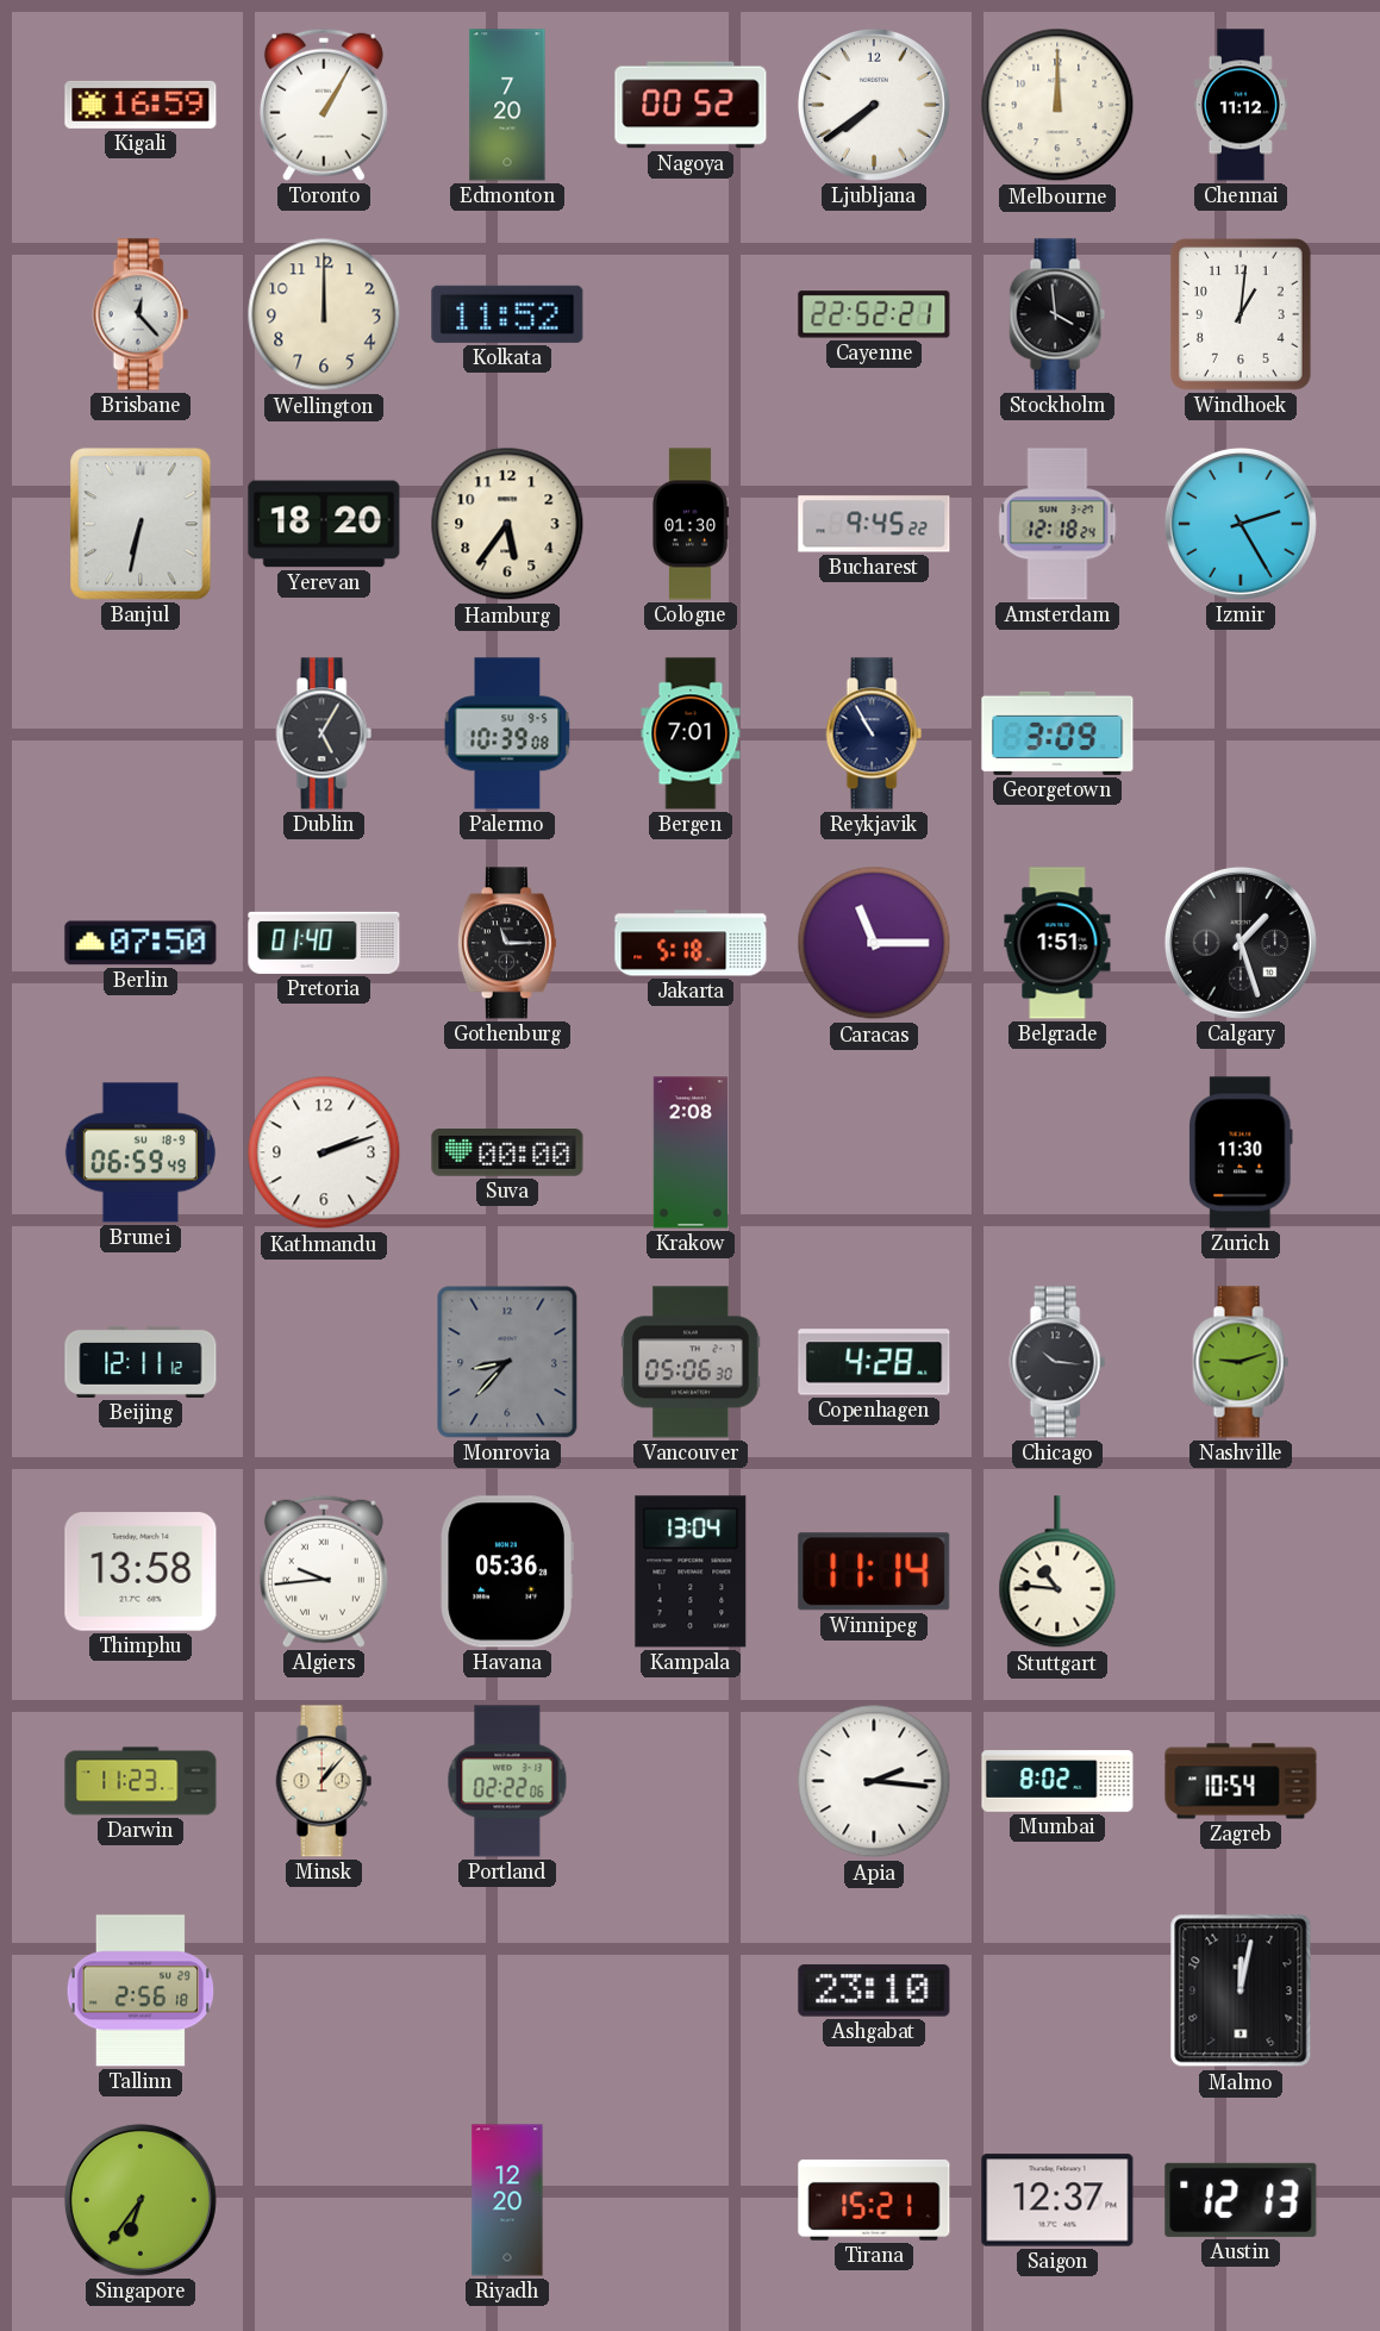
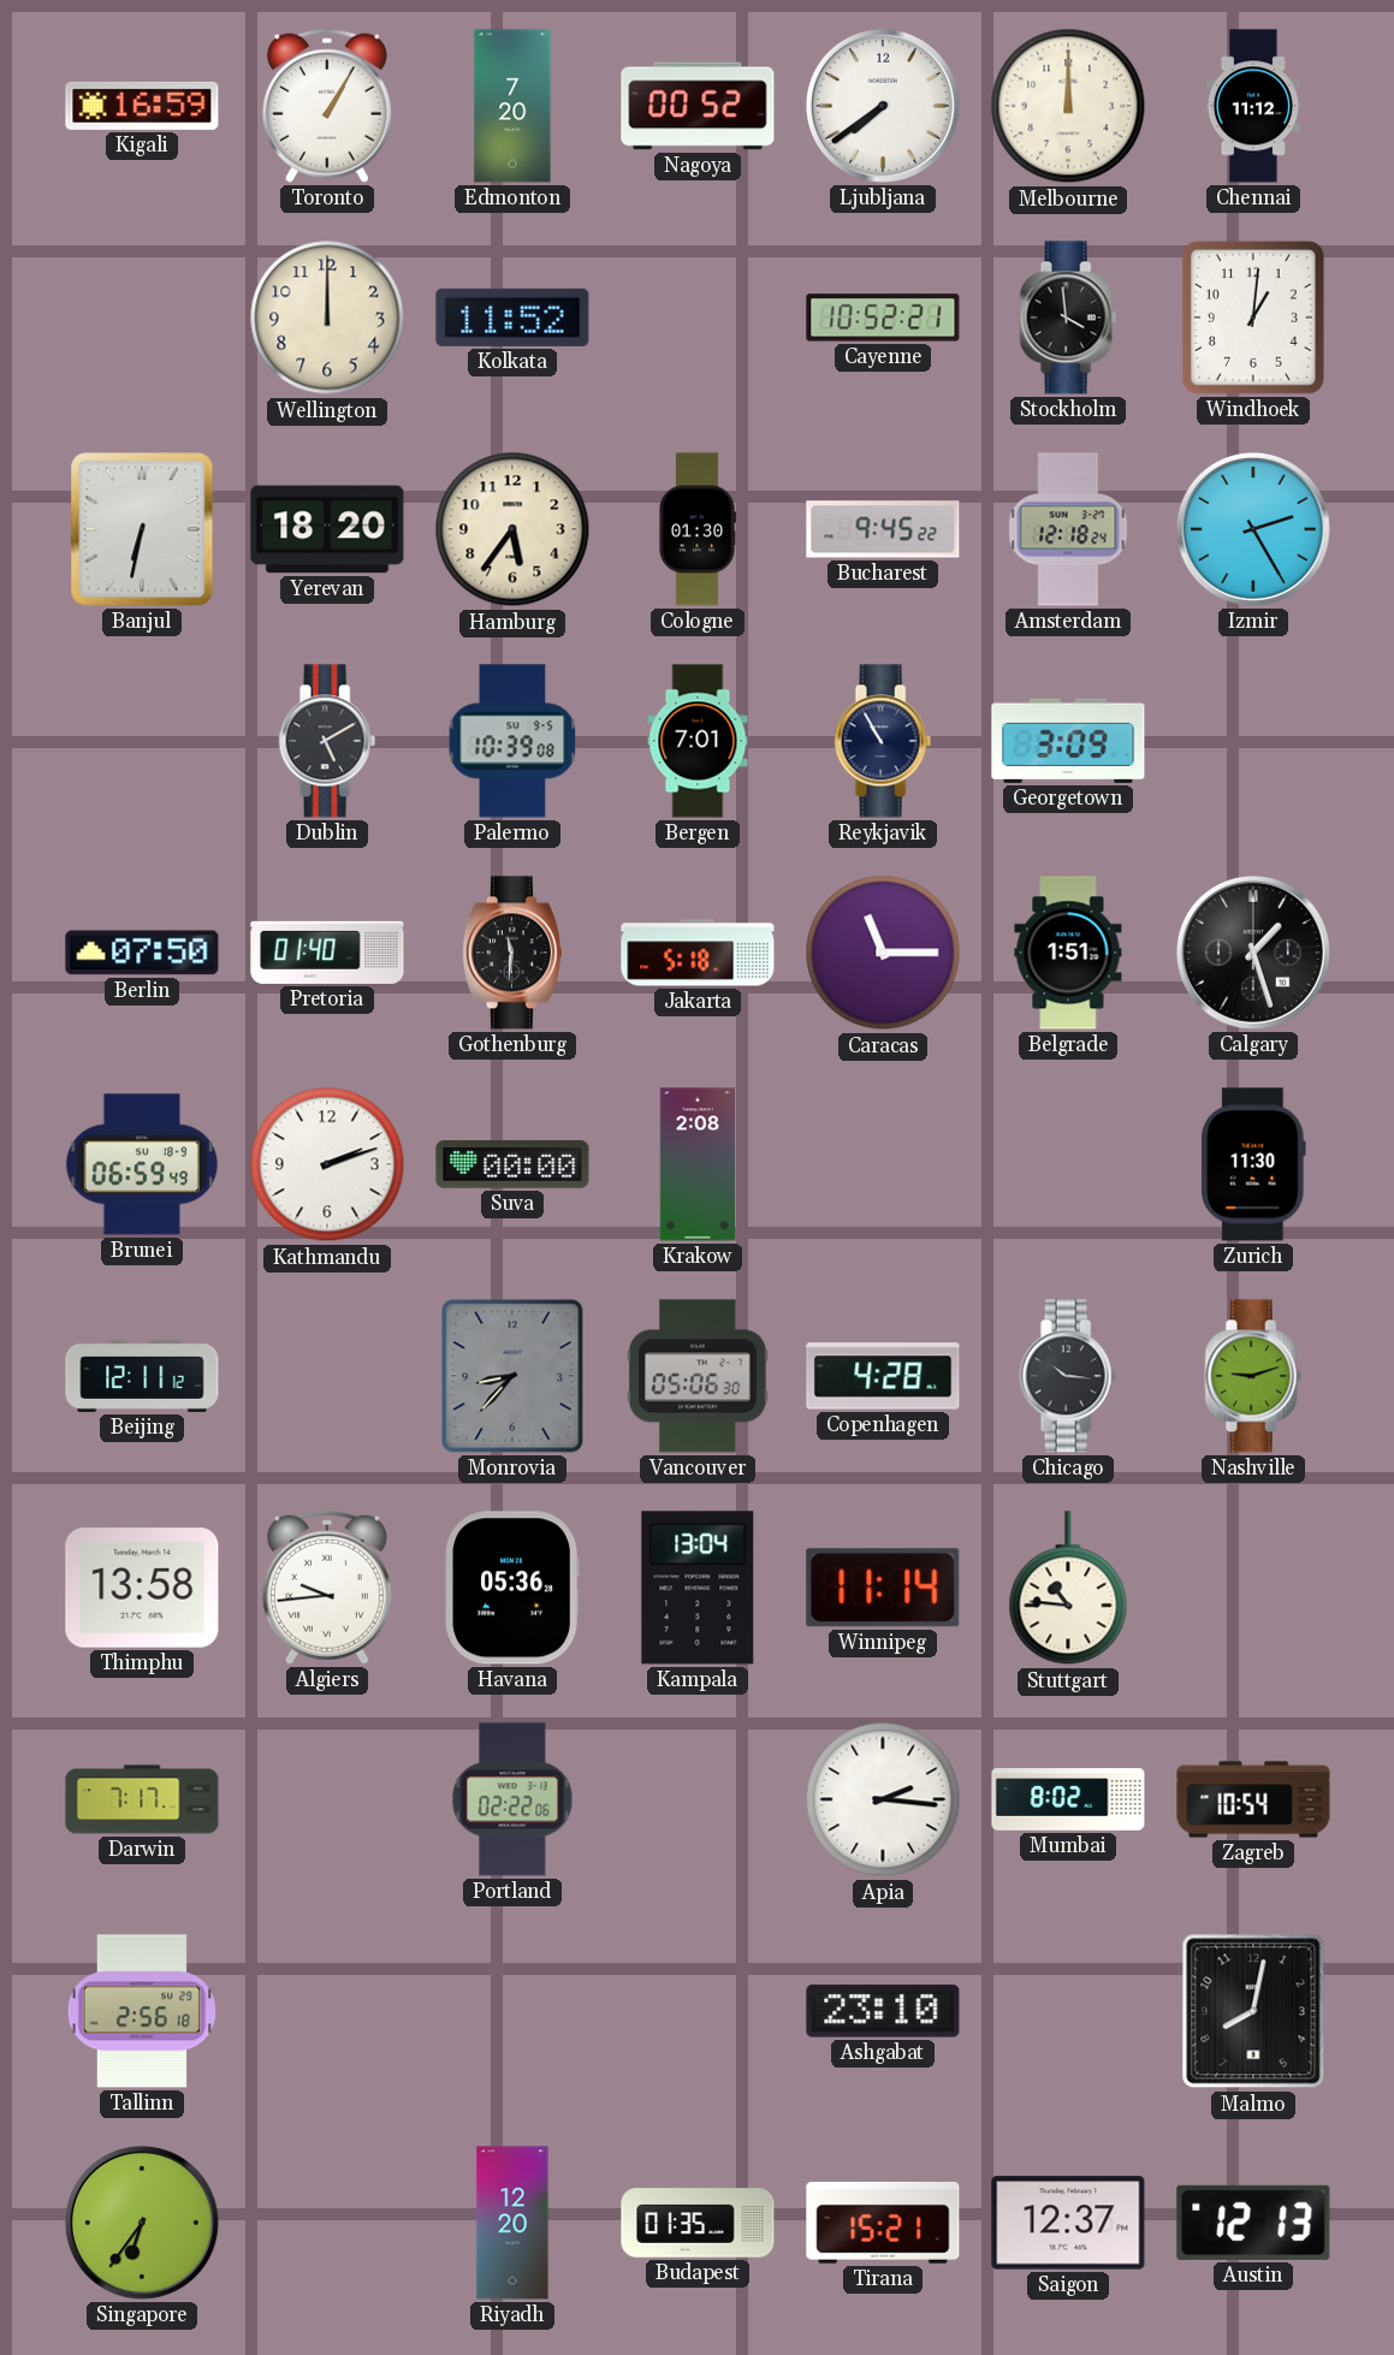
Brisbane: 12:23 -> none
Cayenne: 22:52 -> 10:52
Dublin: 5:05 -> 5:10
Gothenburg: 11:15 -> 11:31
Darwin: 11:23 -> 7:17
Minsk: 1:07 -> none
Malmo: 12:02 -> 8:02
Budapest: none -> 01:35
